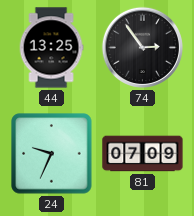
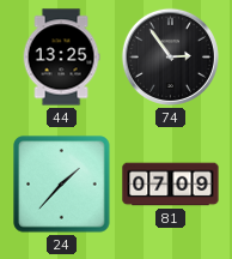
24: 9:34 -> 1:37
